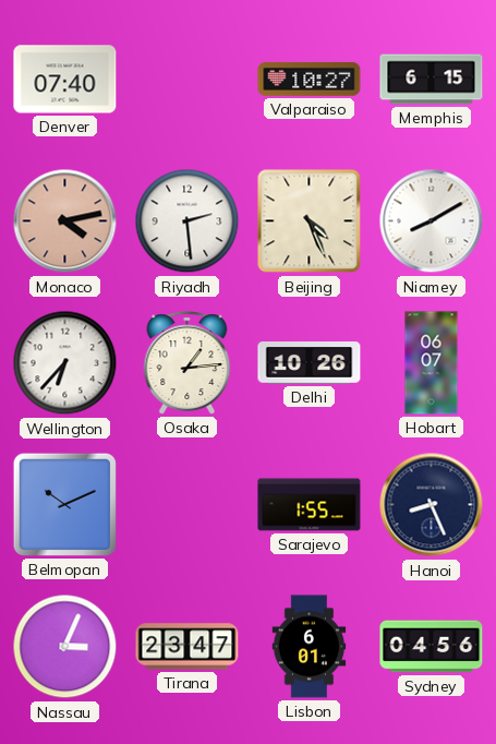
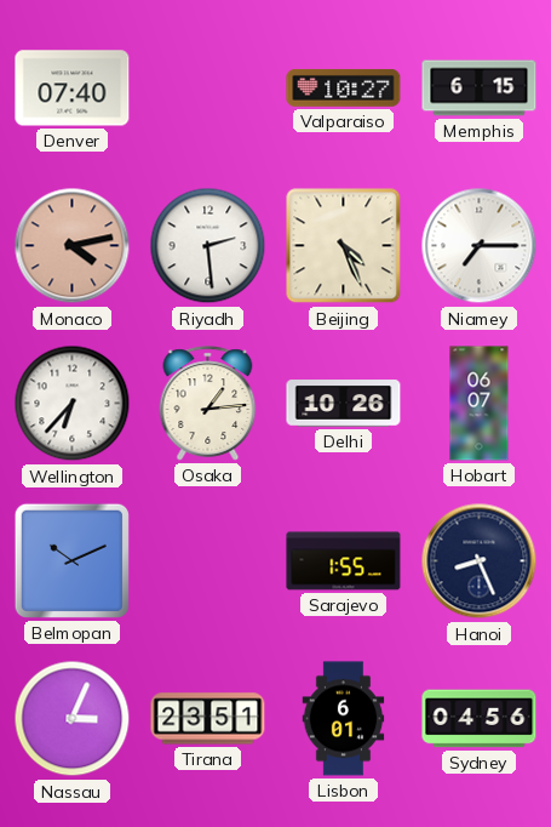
Niamey: 8:10 -> 7:15
Tirana: 23:47 -> 23:51
